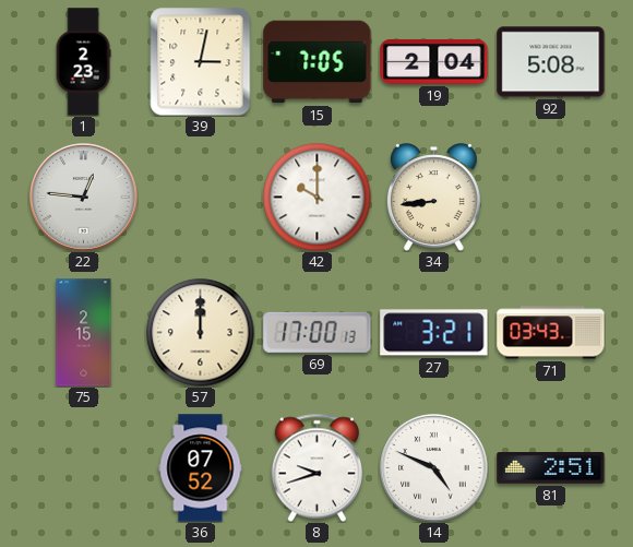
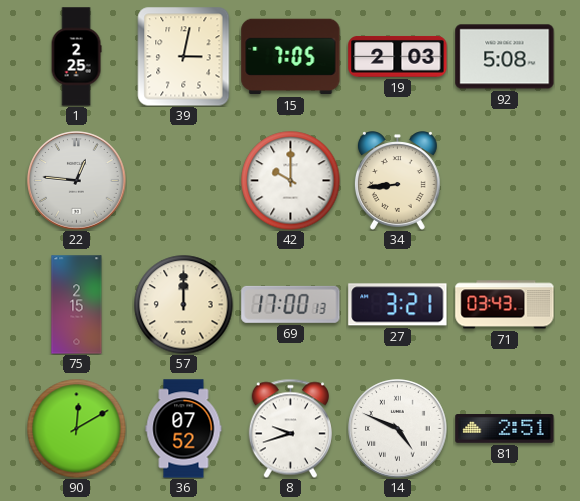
1: 2:23 -> 2:25
19: 2:04 -> 2:03
90: none -> 12:10
